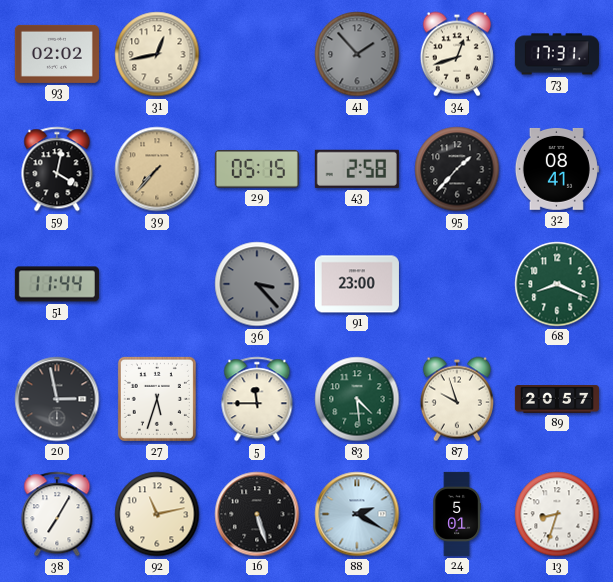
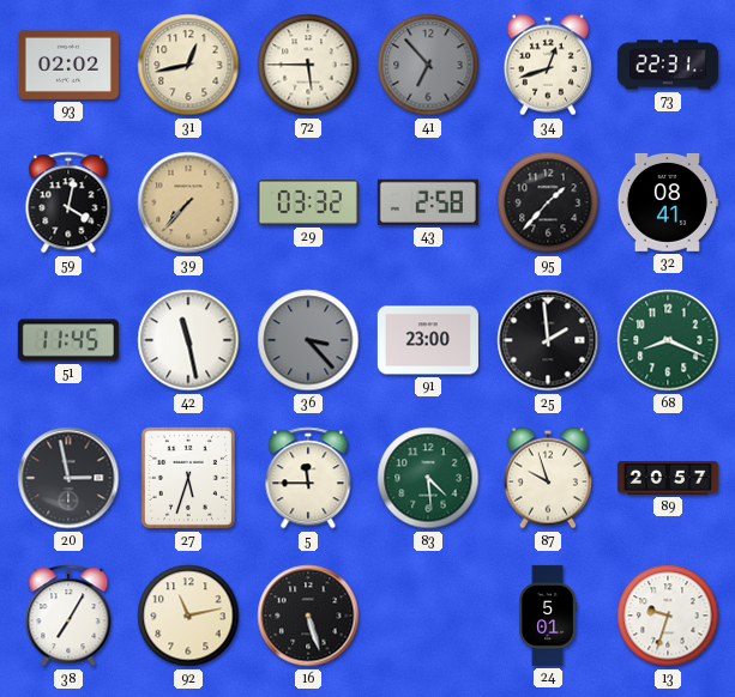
72: none -> 5:45
41: 1:53 -> 6:53
73: 17:31 -> 22:31
29: 05:15 -> 03:32
51: 11:44 -> 11:45
42: none -> 11:28
25: none -> 1:59
88: 2:20 -> none
13: 8:33 -> 9:33
